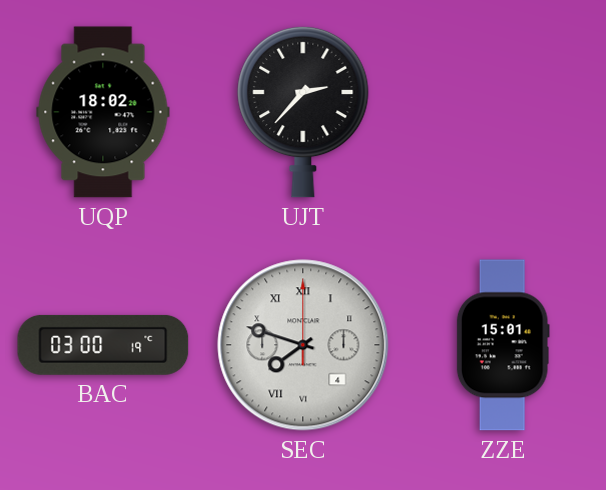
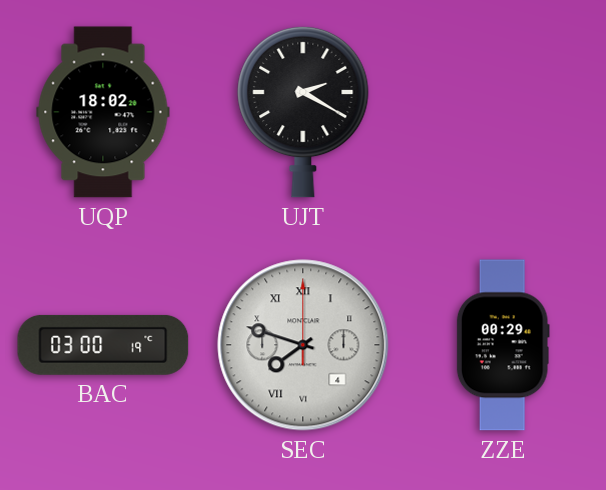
UJT: 2:37 -> 2:20
ZZE: 15:01 -> 00:29
